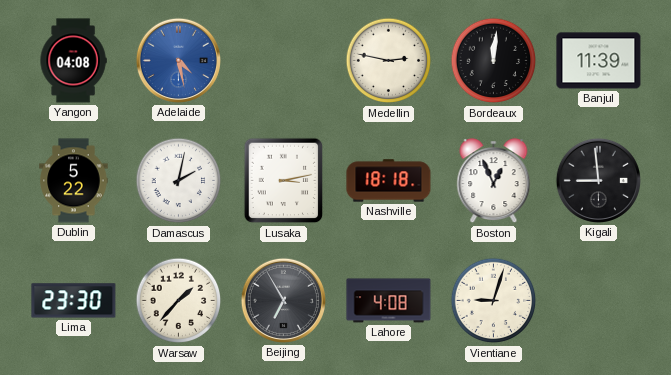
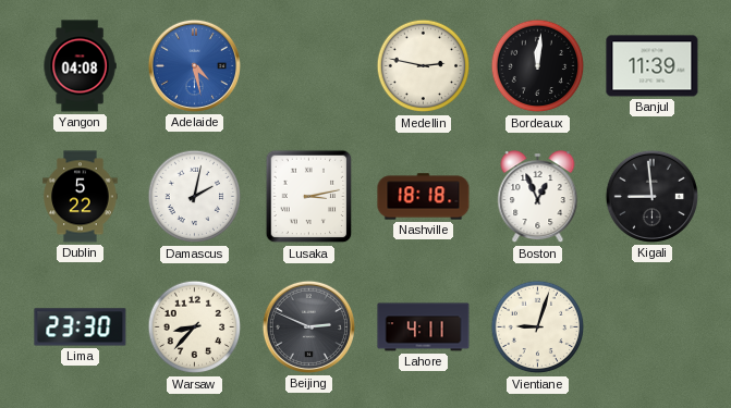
Warsaw: 1:37 -> 8:37
Beijing: 6:55 -> 2:49
Lahore: 4:08 -> 4:11
